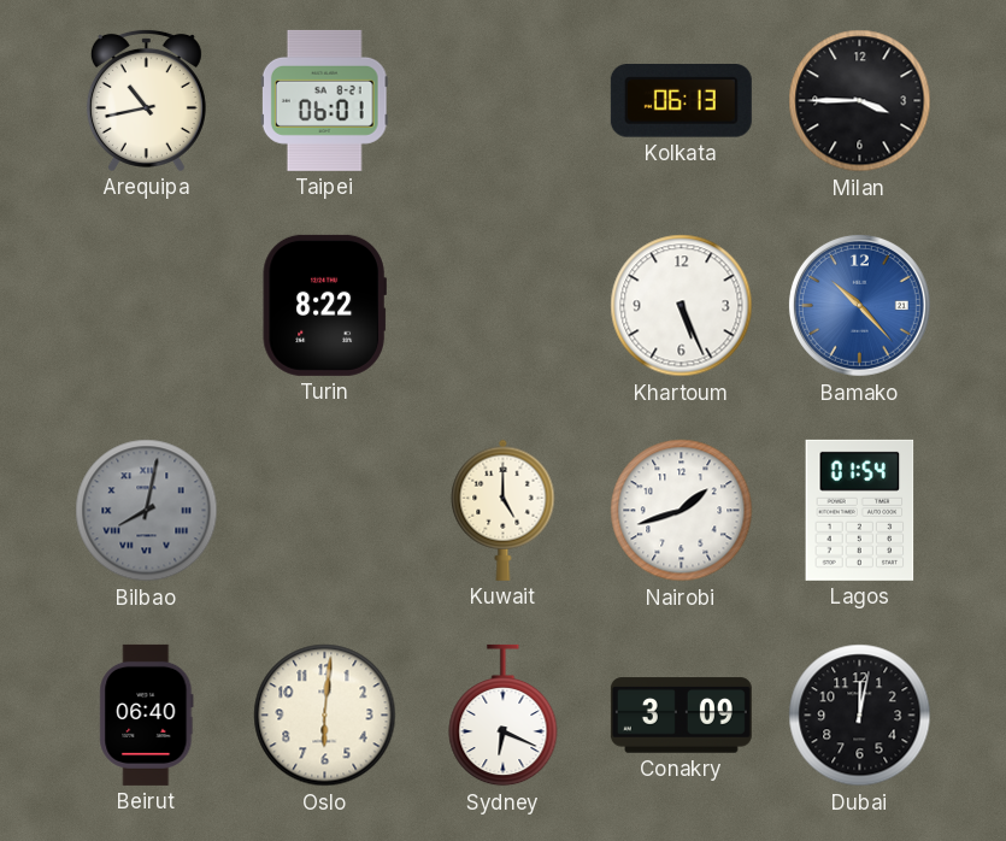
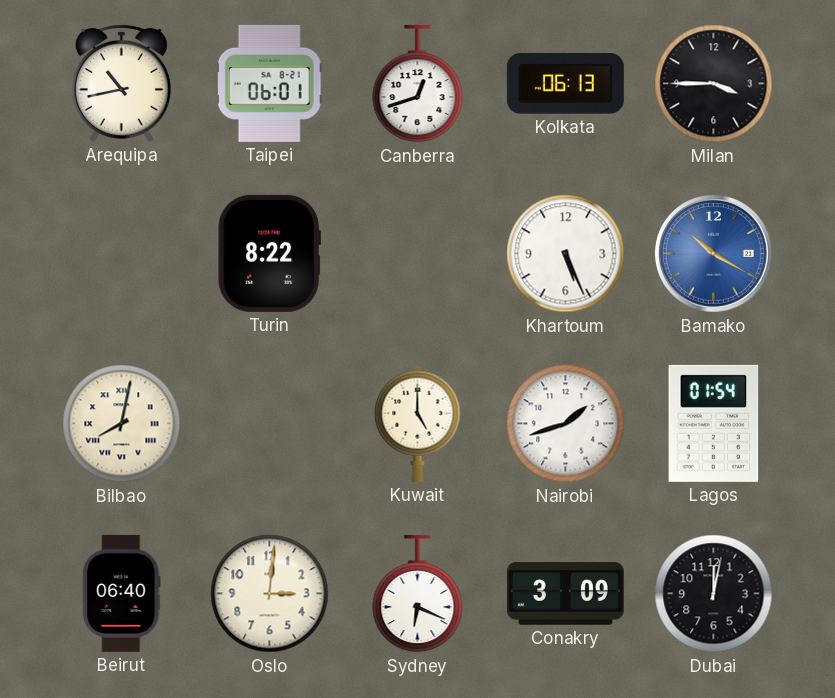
Canberra: none -> 12:42
Bamako: 10:23 -> 10:20
Bilbao dial: grey -> cream
Oslo: 6:01 -> 3:01
